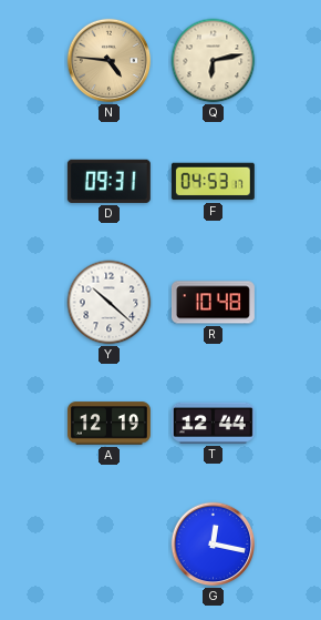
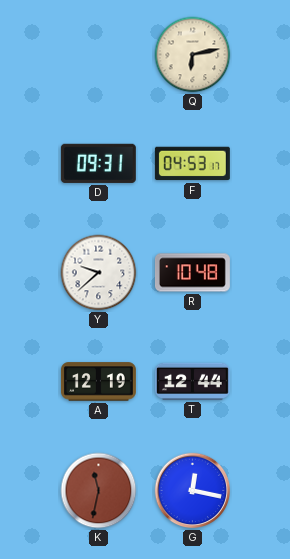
N: 4:46 -> none
Y: 10:22 -> 9:38
K: none -> 11:32
